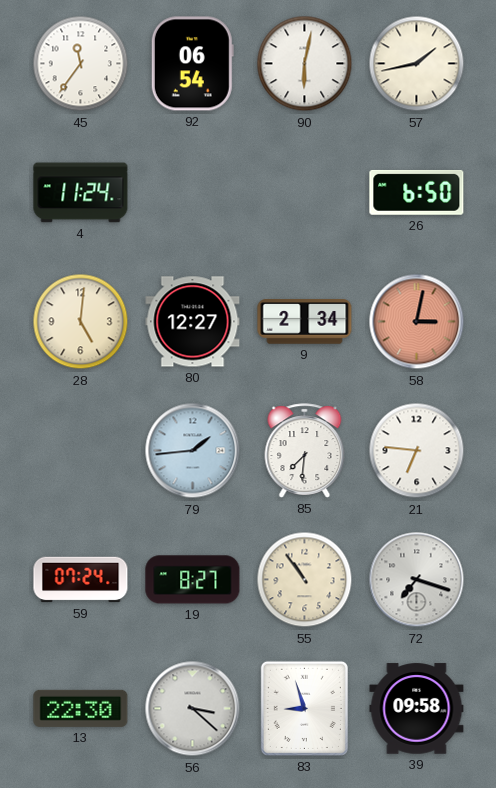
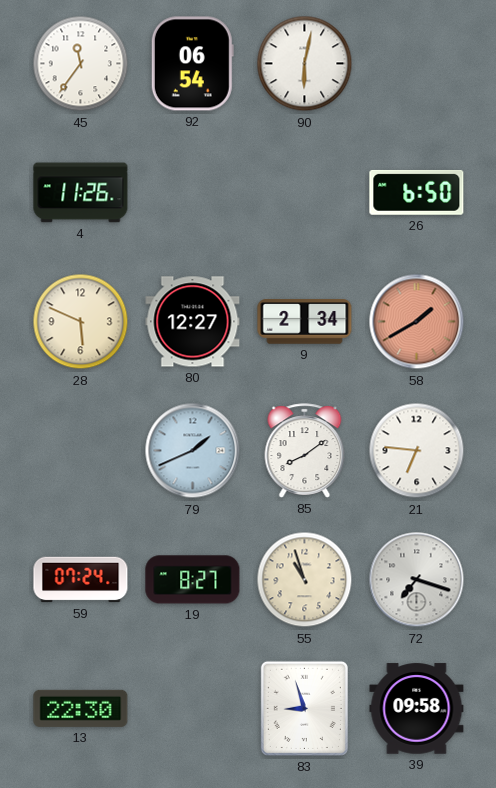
57: 1:43 -> none
4: 11:24 -> 11:26
28: 5:01 -> 5:49
58: 3:02 -> 1:40
79: 1:44 -> 1:41
85: 7:31 -> 8:09
55: 10:54 -> 10:57
56: 3:22 -> none
